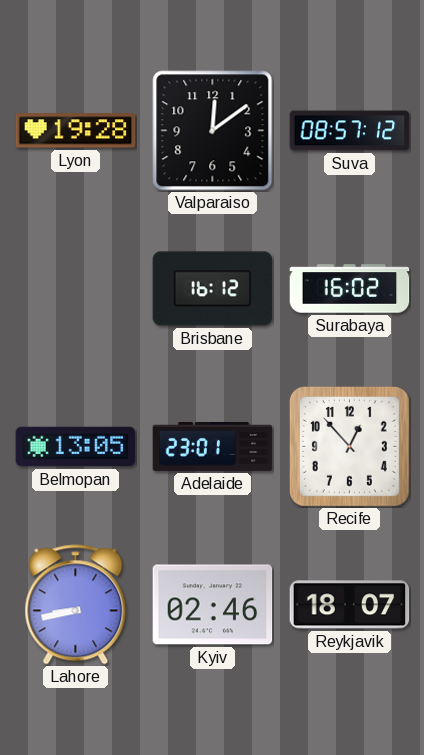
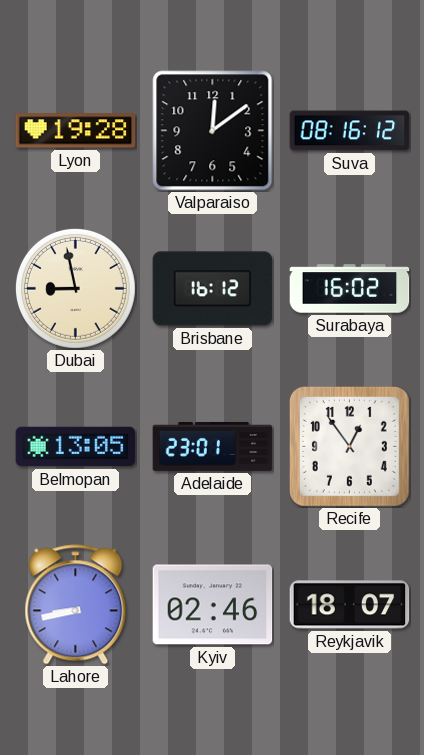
Suva: 08:57 -> 08:16
Dubai: none -> 8:58
Recife: 12:53 -> 12:54
